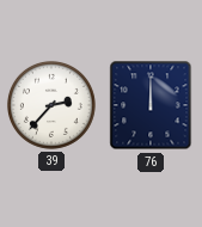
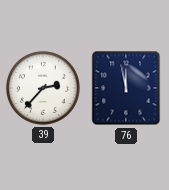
76: 12:00 -> 11:58
